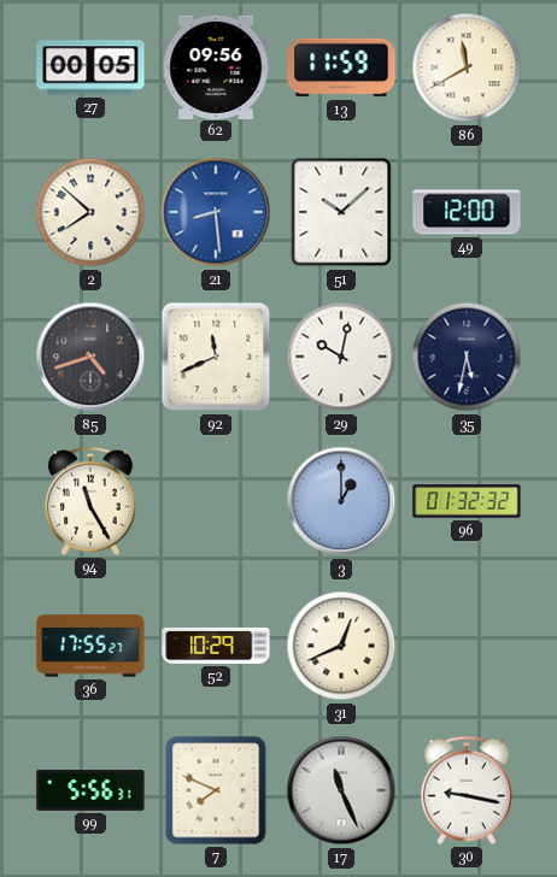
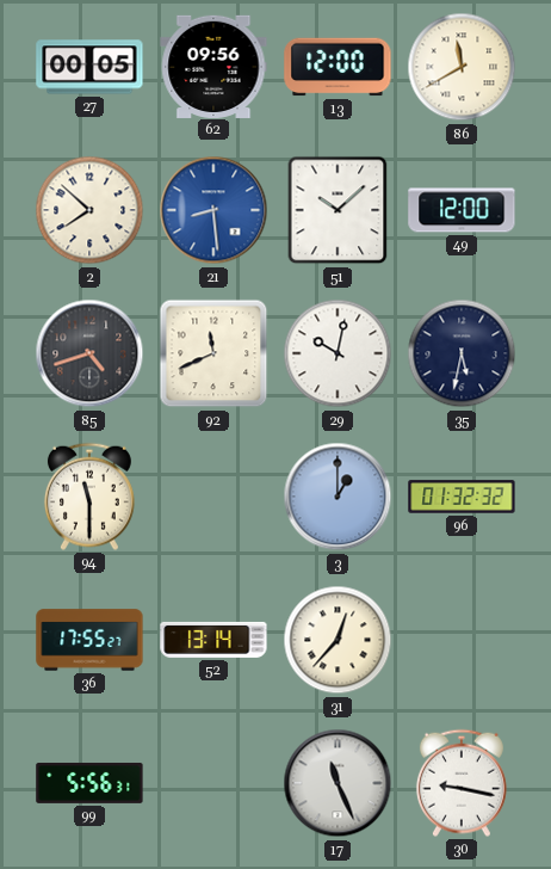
13: 11:59 -> 12:00
94: 11:25 -> 11:30
52: 10:29 -> 13:14
31: 12:41 -> 12:37
7: 7:49 -> none
